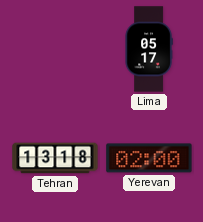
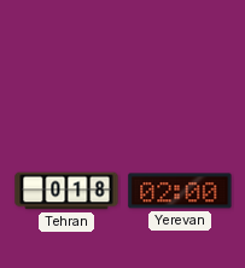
Lima: 05:17 -> none
Tehran: 13:18 -> 0:18
